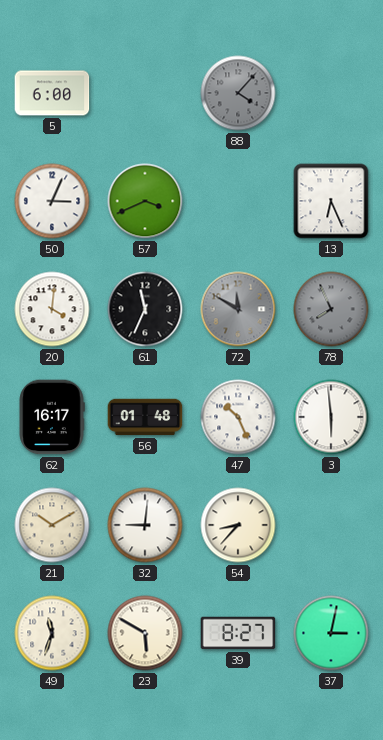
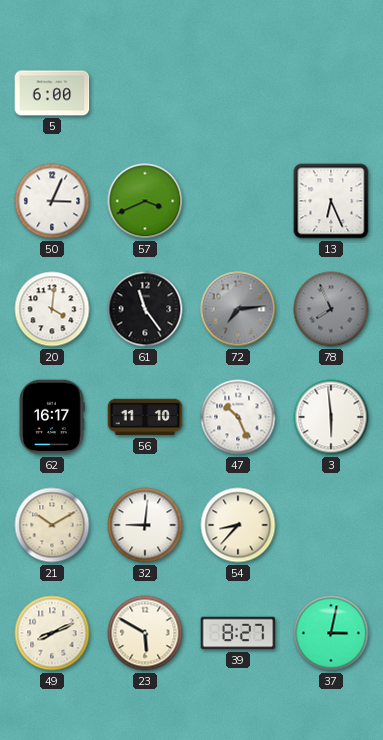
88: 4:07 -> none
61: 11:34 -> 11:24
72: 11:50 -> 7:14
56: 01:48 -> 11:10
49: 11:33 -> 8:11
